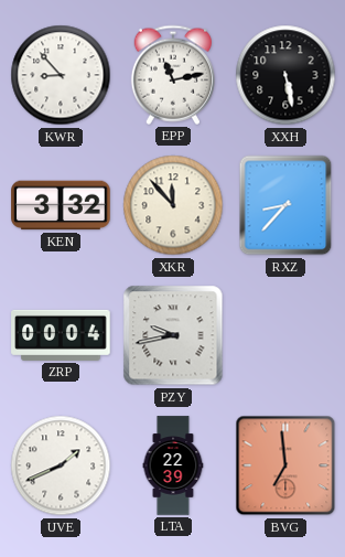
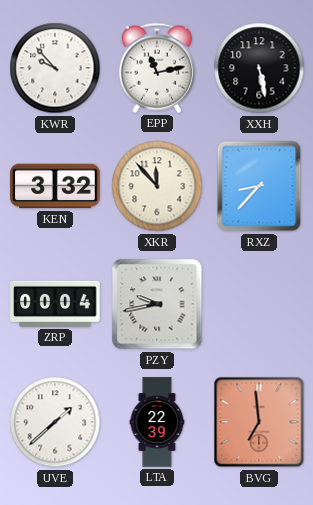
KWR: 8:53 -> 9:53
UVE: 1:41 -> 1:38
